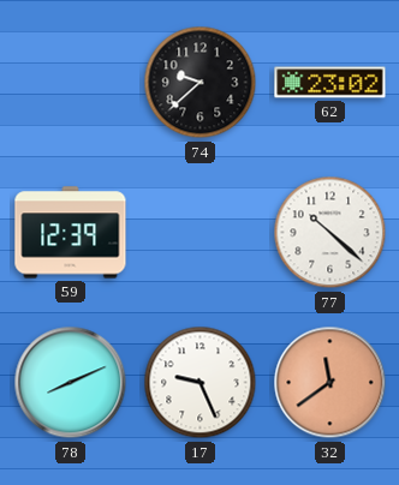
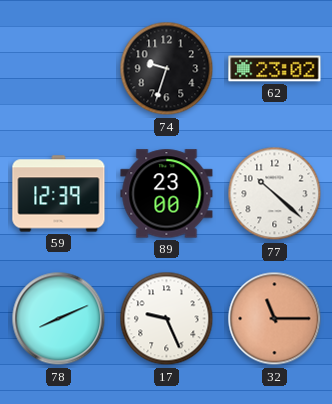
74: 9:38 -> 9:33
89: none -> 23:00
32: 11:39 -> 11:15
